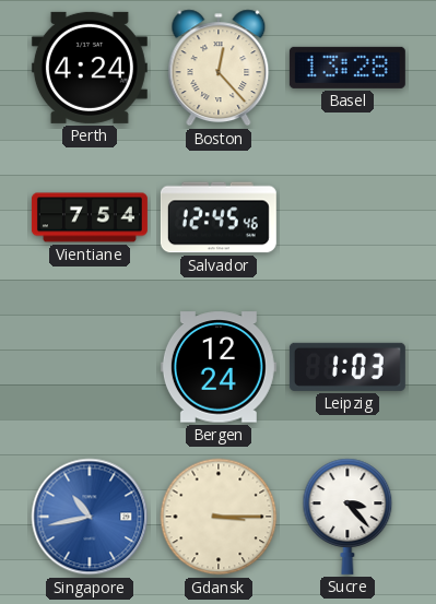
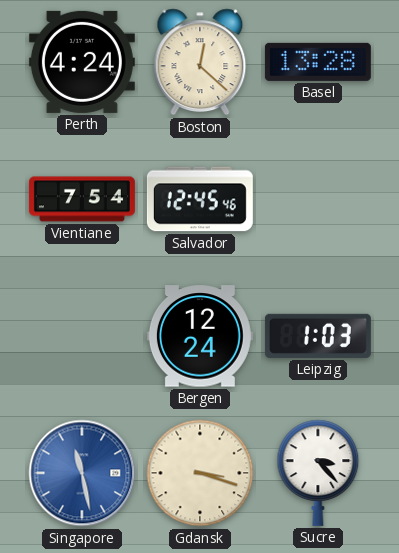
Boston: 12:23 -> 12:22
Singapore: 10:43 -> 11:28
Gdansk: 3:15 -> 3:18
